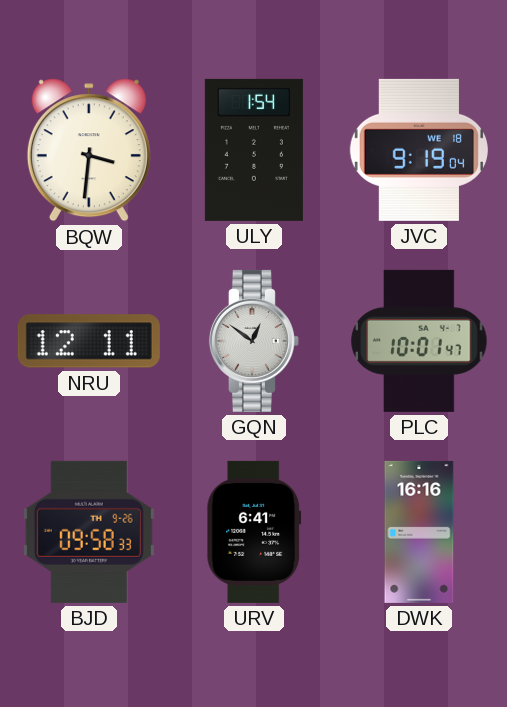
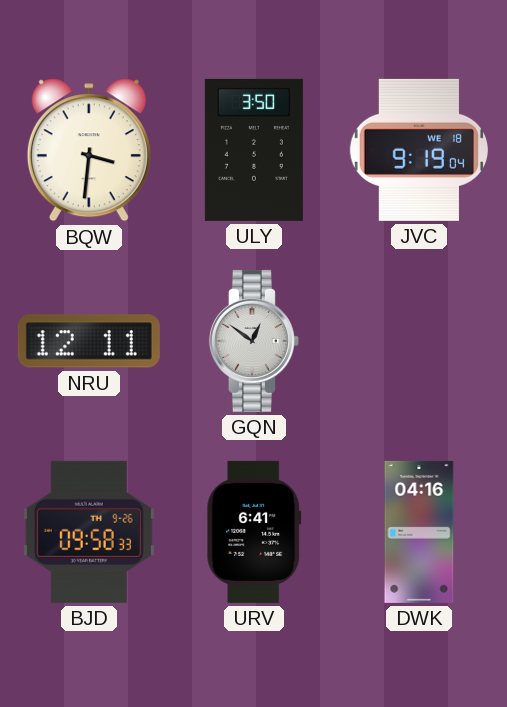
ULY: 1:54 -> 3:50
PLC: 10:01 -> none
DWK: 16:16 -> 04:16
